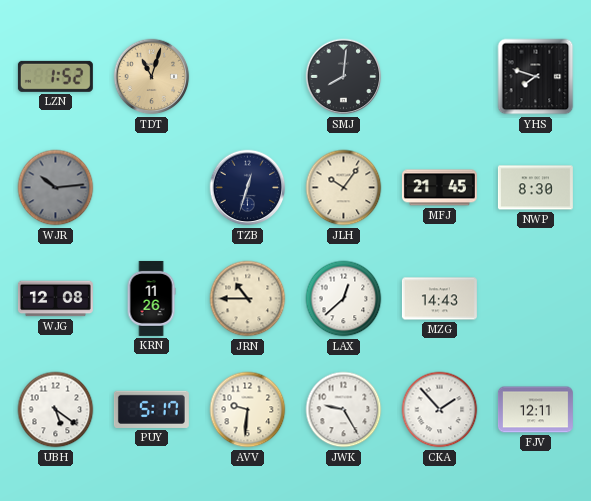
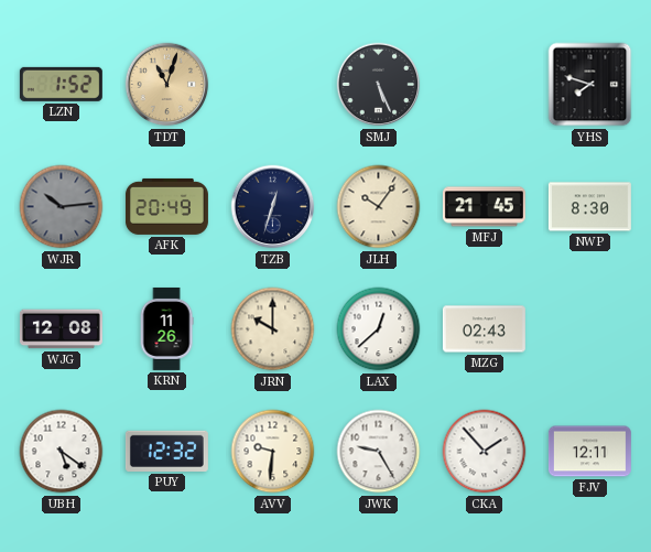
SMJ: 8:01 -> 5:26
AFK: none -> 20:49
JRN: 10:45 -> 10:00
MZG: 14:43 -> 02:43
PUY: 5:17 -> 12:32
